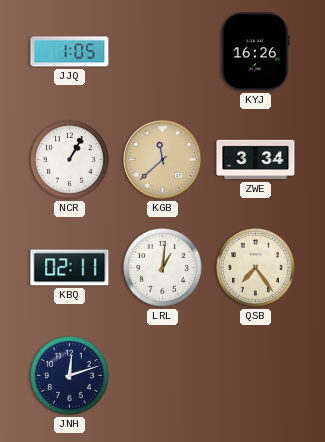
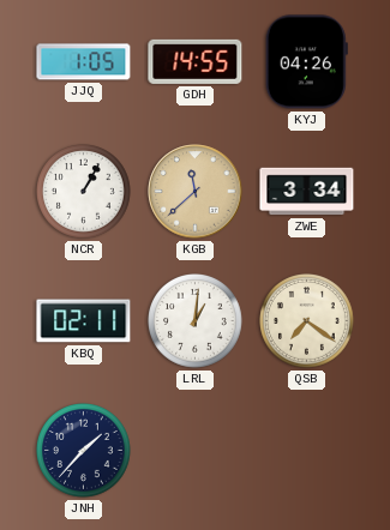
GDH: none -> 14:55
KYJ: 16:26 -> 04:26
QSB: 7:24 -> 7:21
JNH: 12:12 -> 1:37
